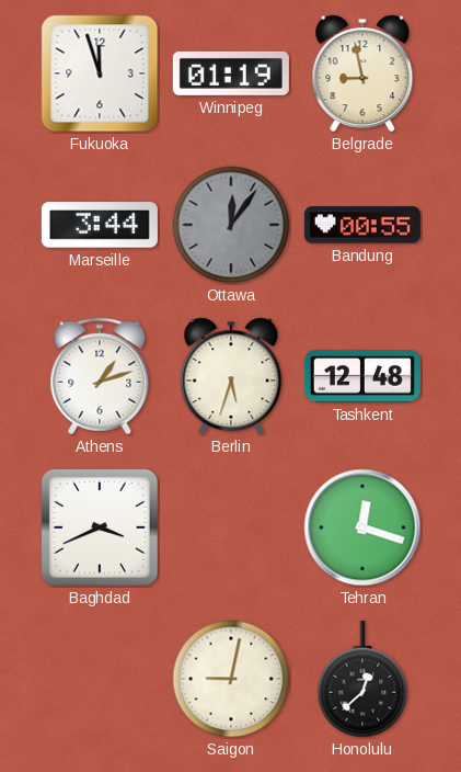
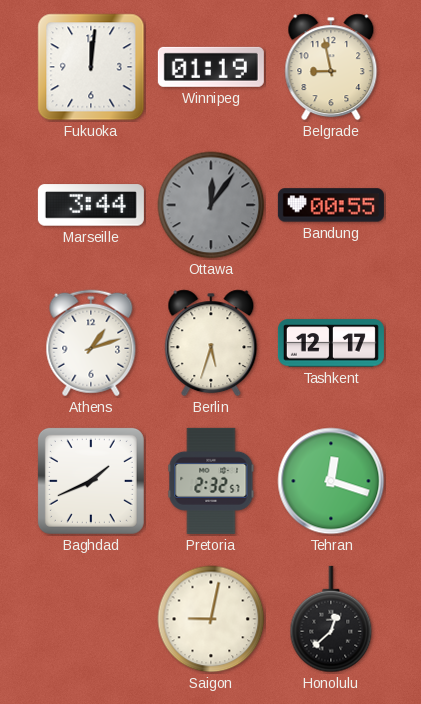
Fukuoka: 11:57 -> 12:01
Tashkent: 12:48 -> 12:17
Baghdad: 3:41 -> 1:41
Pretoria: none -> 2:32
